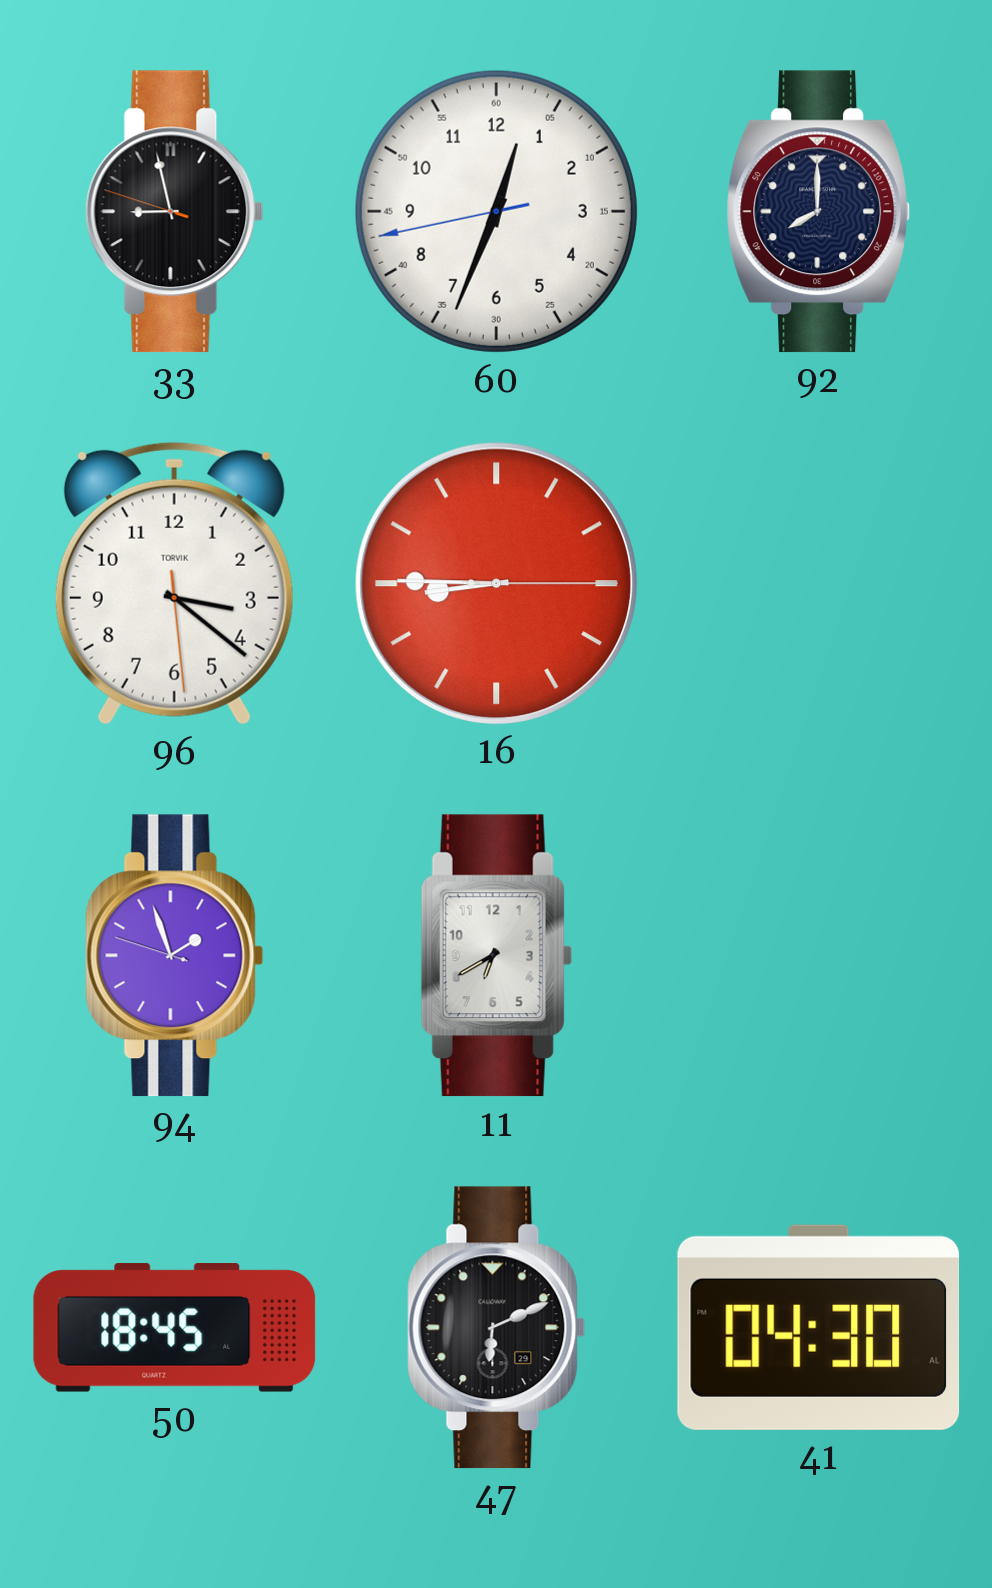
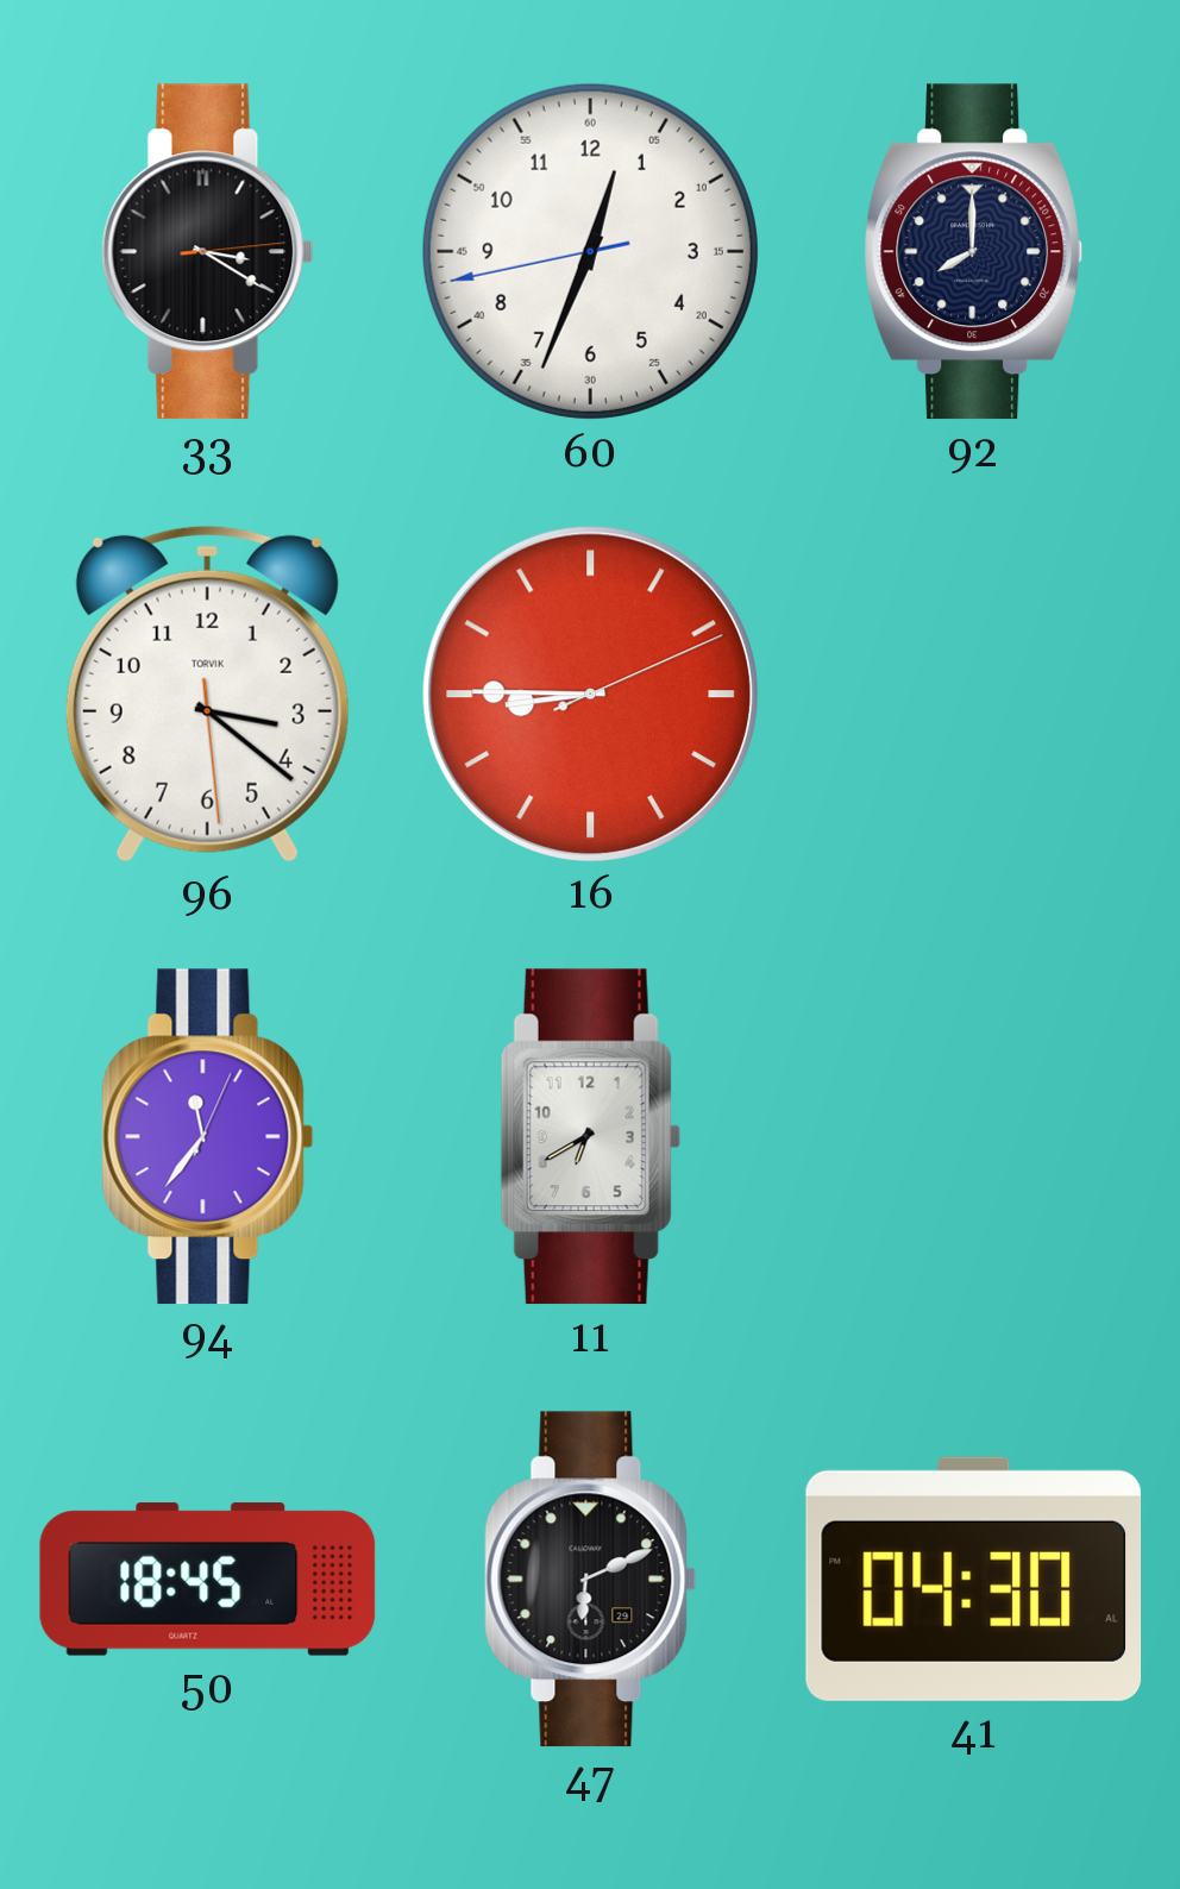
33: 8:57 -> 3:20
16: 8:45:15 -> 8:45:11
94: 1:56 -> 11:36
